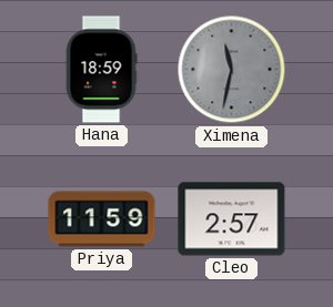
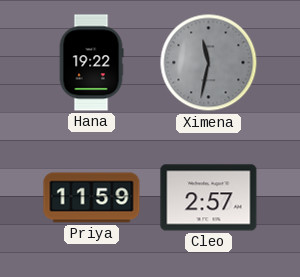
Hana: 18:59 -> 19:22
